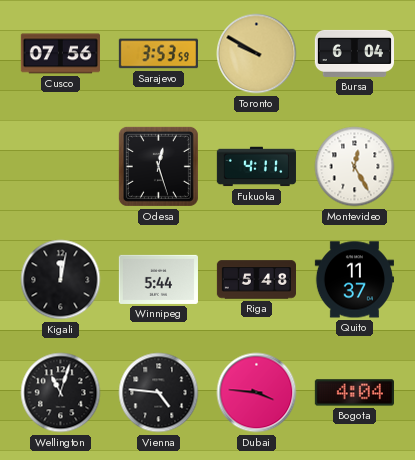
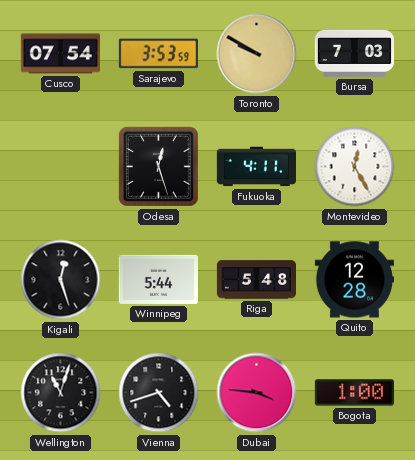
Cusco: 07:56 -> 07:54
Bursa: 6:04 -> 7:03
Kigali: 12:02 -> 12:27
Quito: 11:37 -> 12:28
Vienna: 4:46 -> 4:42
Bogota: 4:04 -> 1:00
